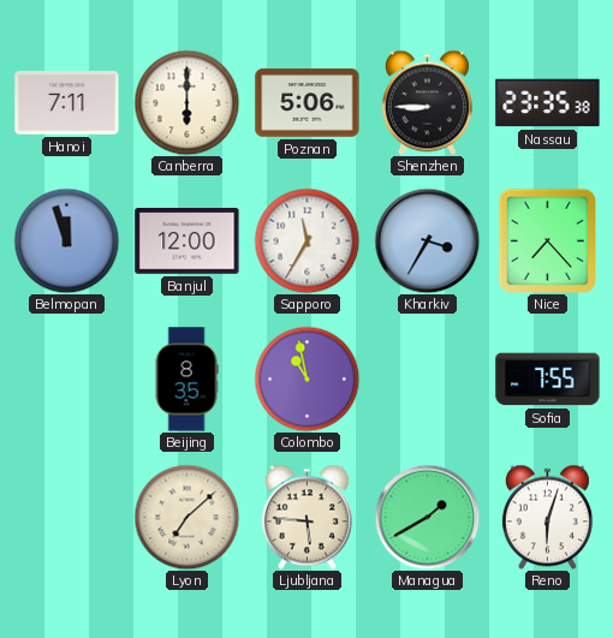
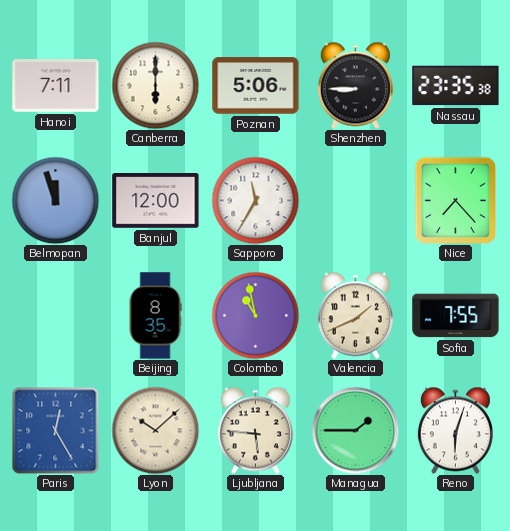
Kharkiv: 3:35 -> none
Valencia: none -> 1:41
Paris: none -> 12:25
Lyon: 7:08 -> 10:08
Managua: 1:40 -> 1:45
